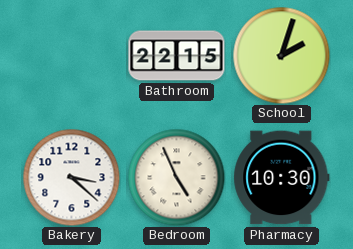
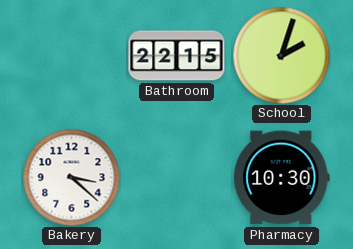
Bedroom: 4:56 -> none
